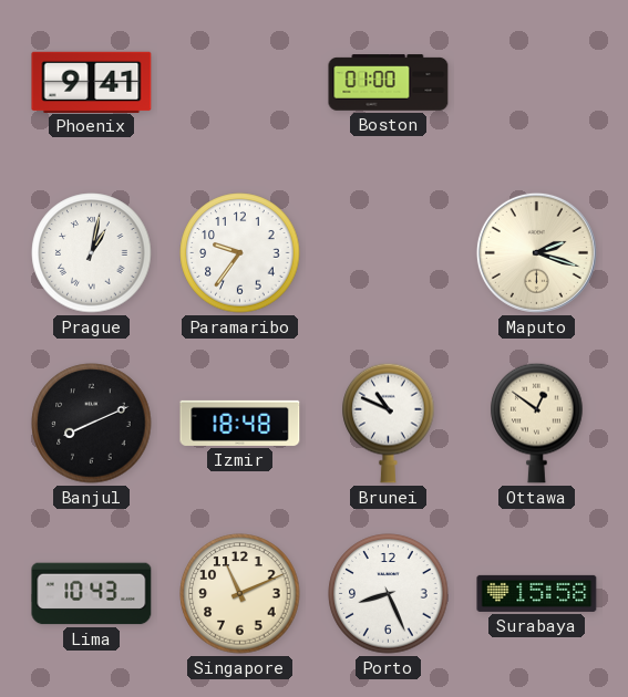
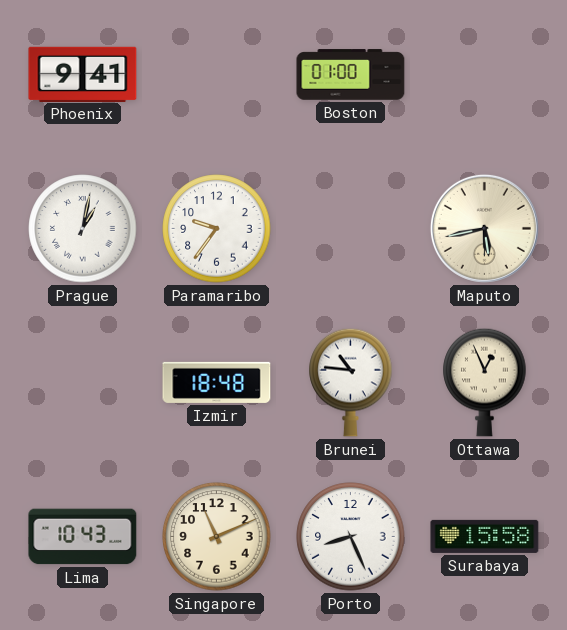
Maputo: 2:18 -> 5:43
Banjul: 8:11 -> none
Brunei: 10:49 -> 10:46
Ottawa: 12:51 -> 12:56
